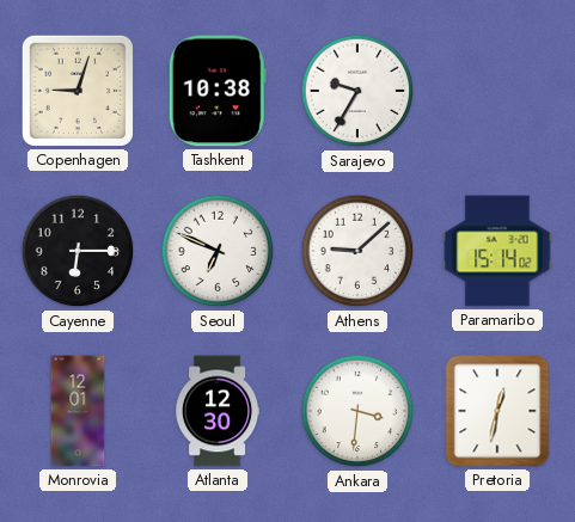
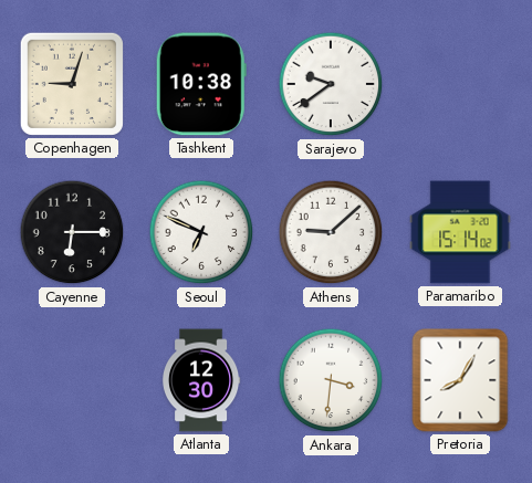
Sarajevo: 9:35 -> 9:39
Monrovia: 12:01 -> none
Pretoria: 12:32 -> 8:05
